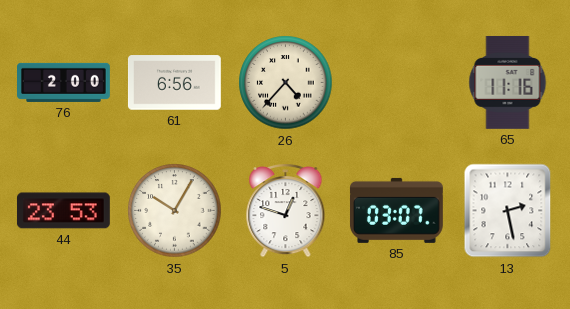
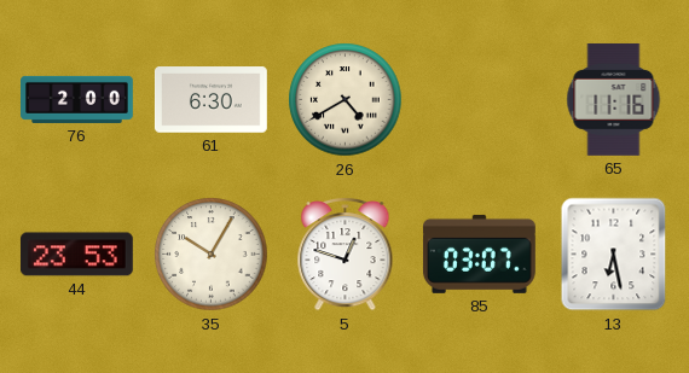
61: 6:56 -> 6:30
26: 4:37 -> 4:40
13: 2:28 -> 6:28
